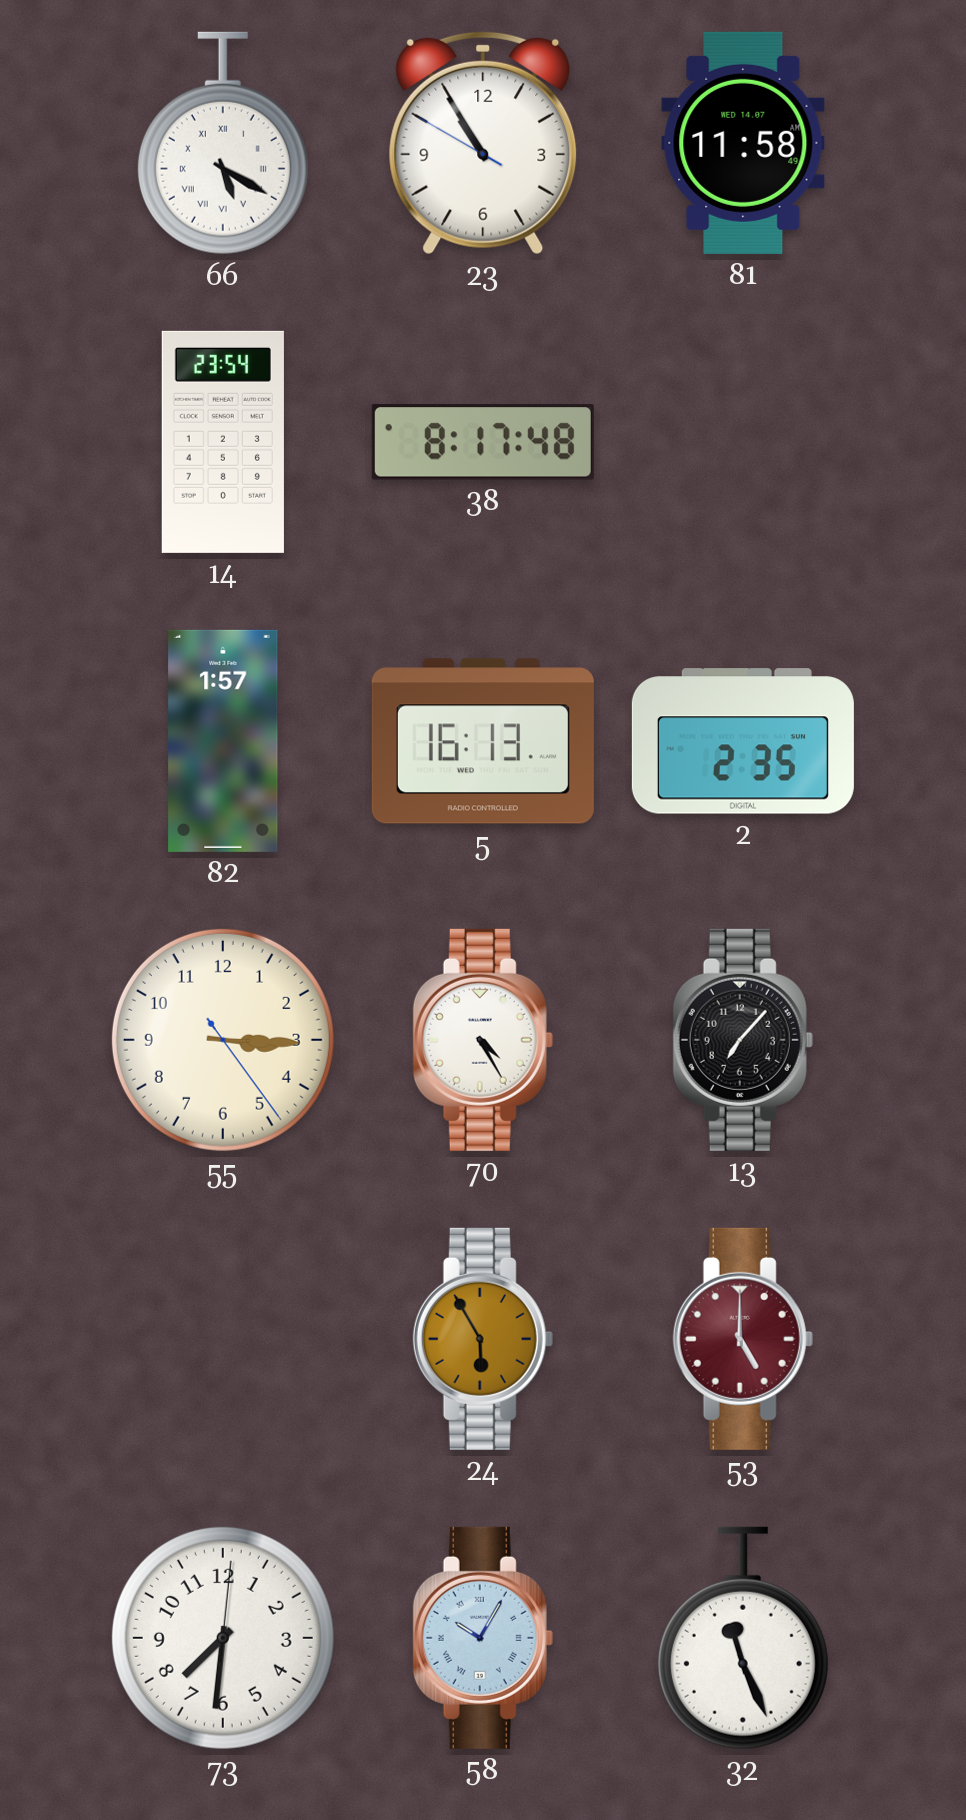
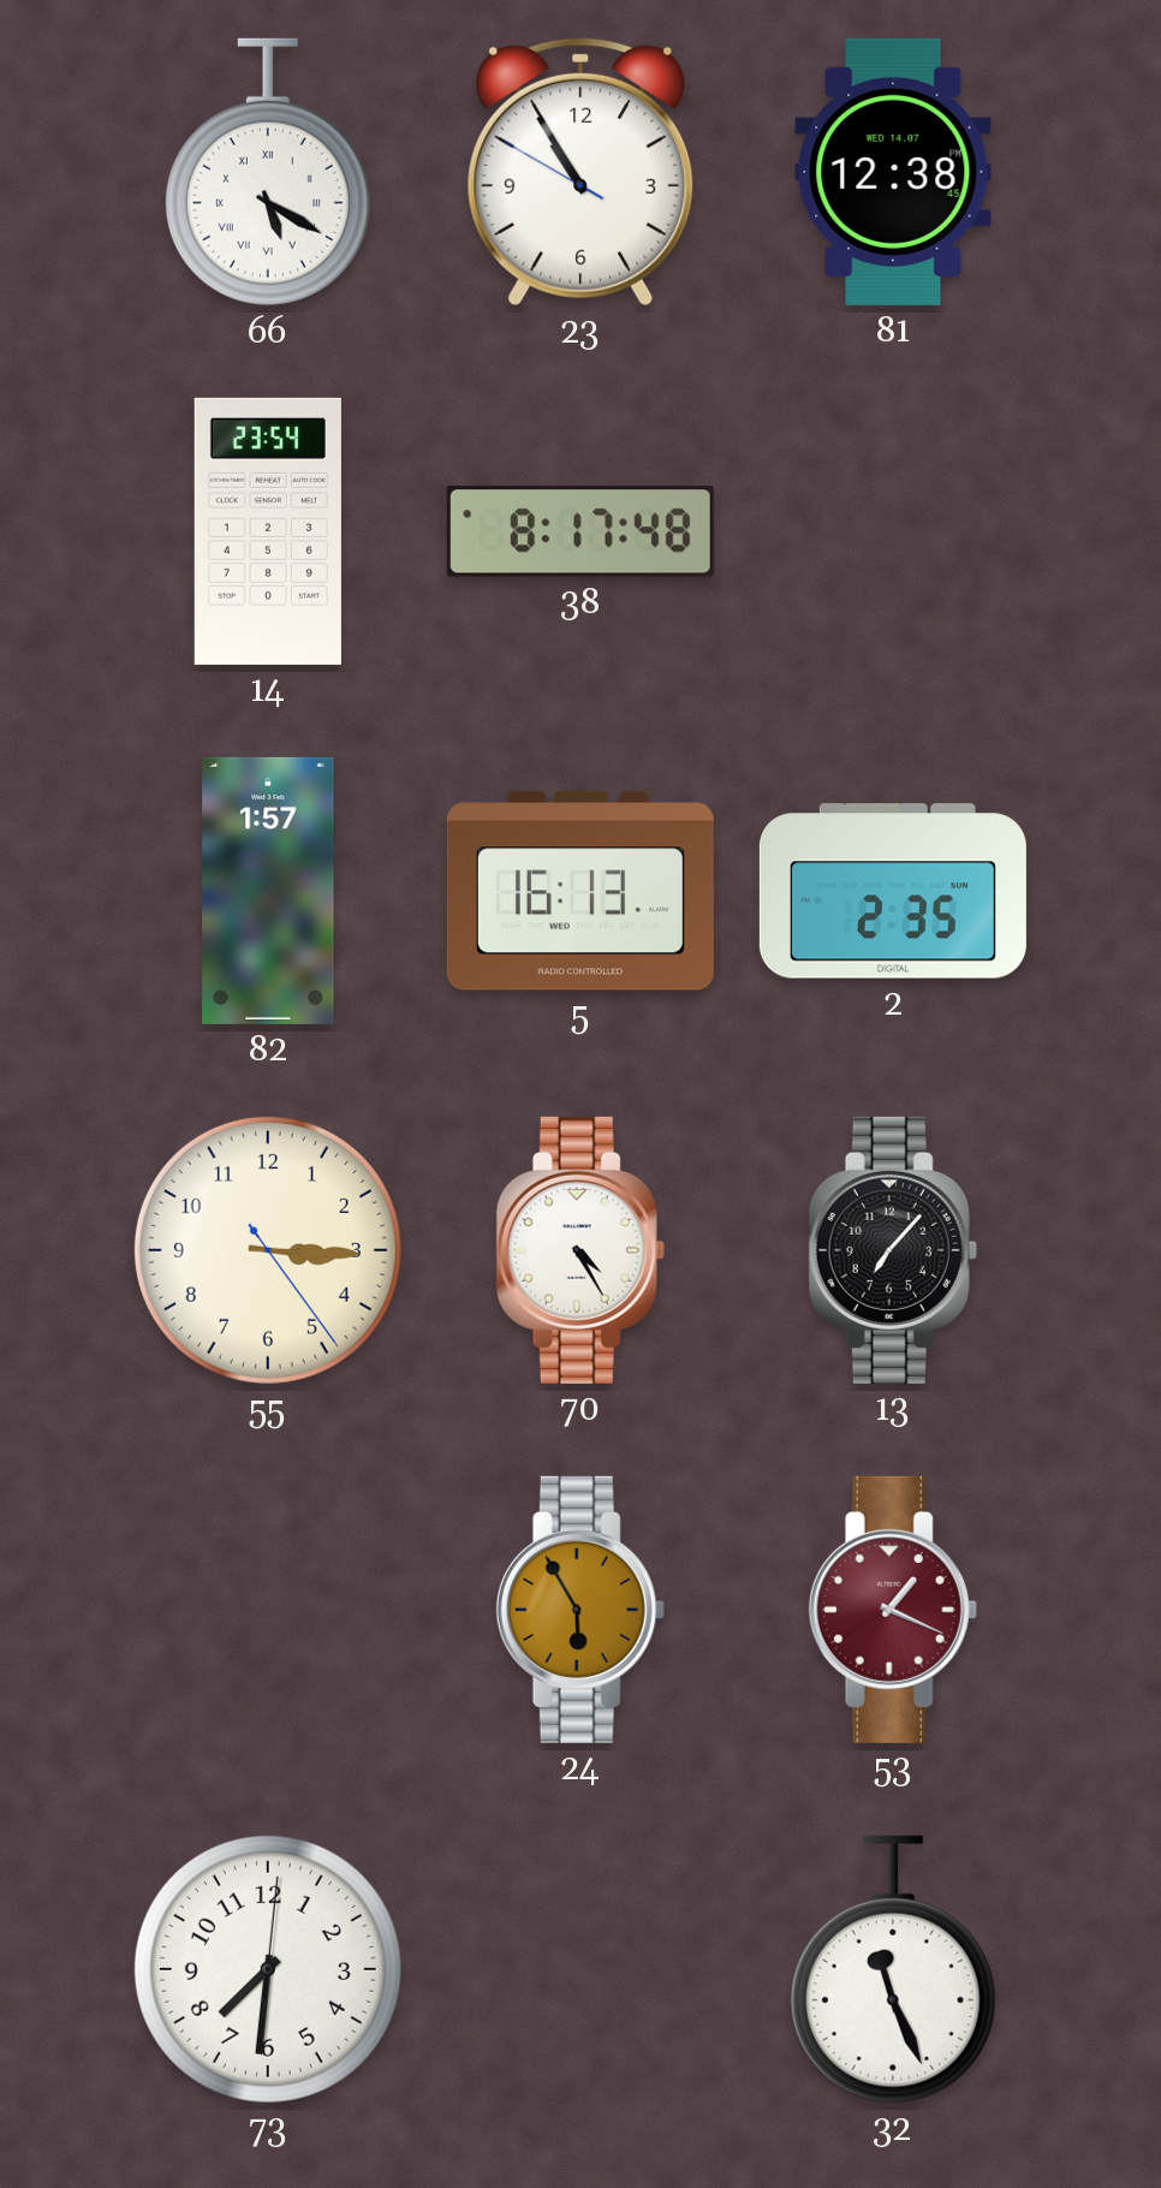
81: 11:58 -> 12:38
53: 5:00 -> 1:19
58: 10:05 -> none
